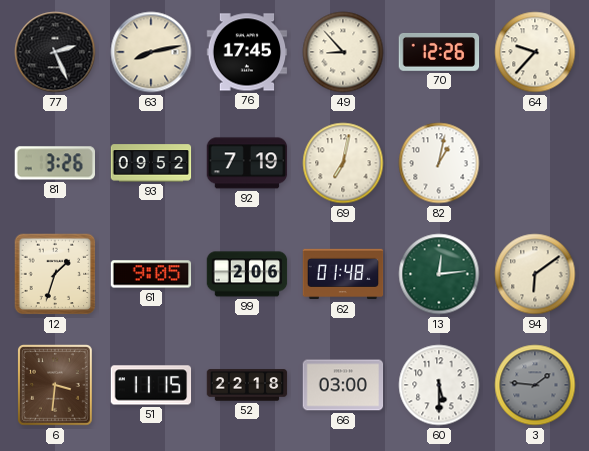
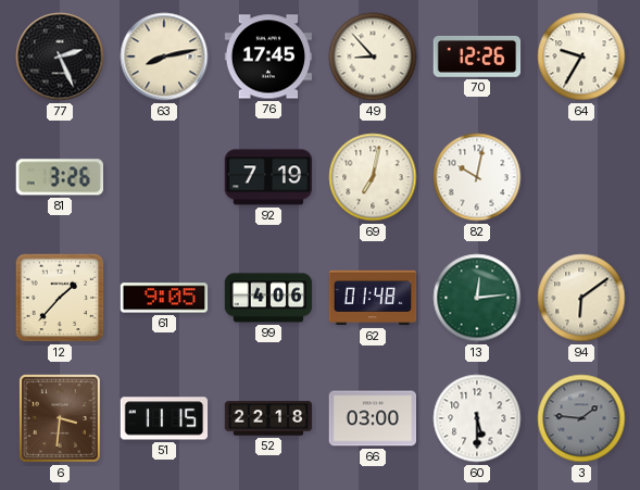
64: 9:37 -> 9:35
93: 09:52 -> none
82: 1:02 -> 10:02
12: 1:33 -> 1:37
99: 2:06 -> 4:06
